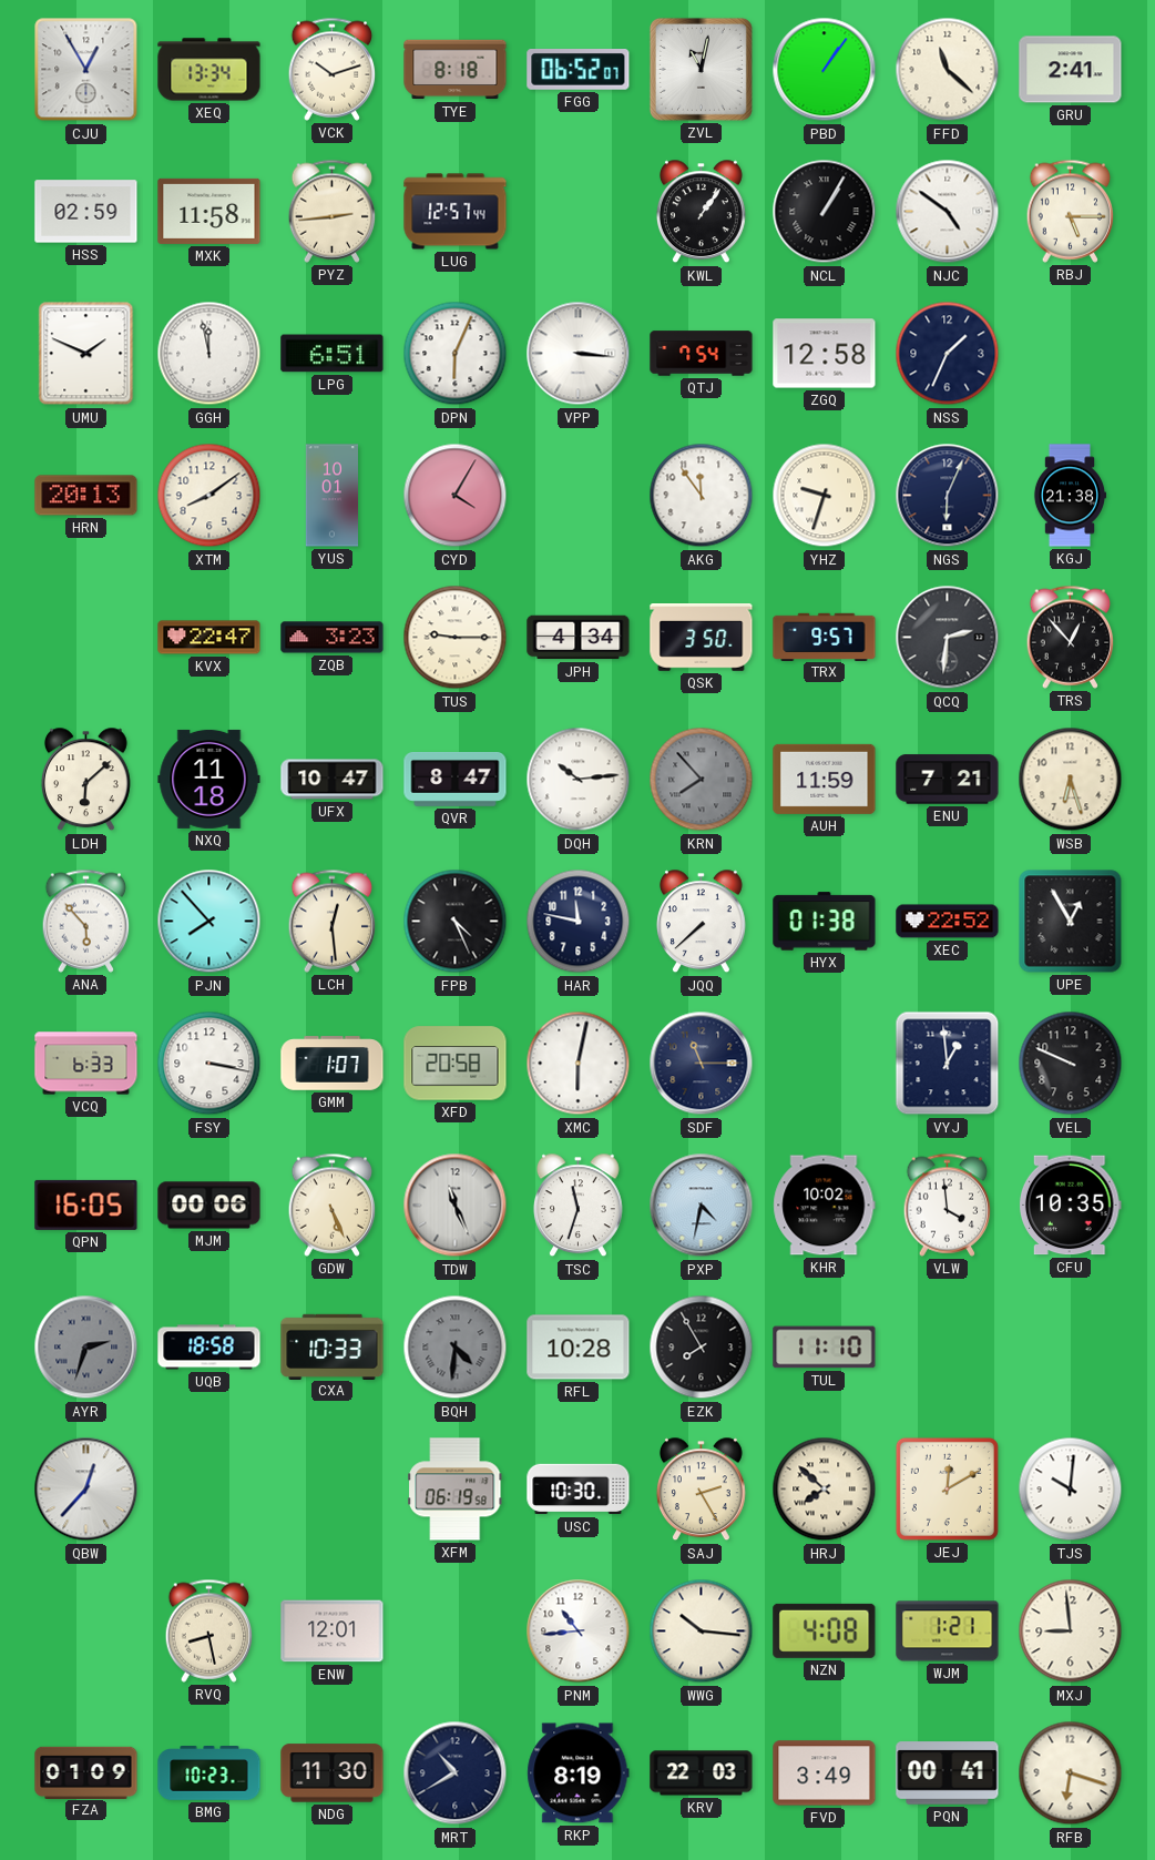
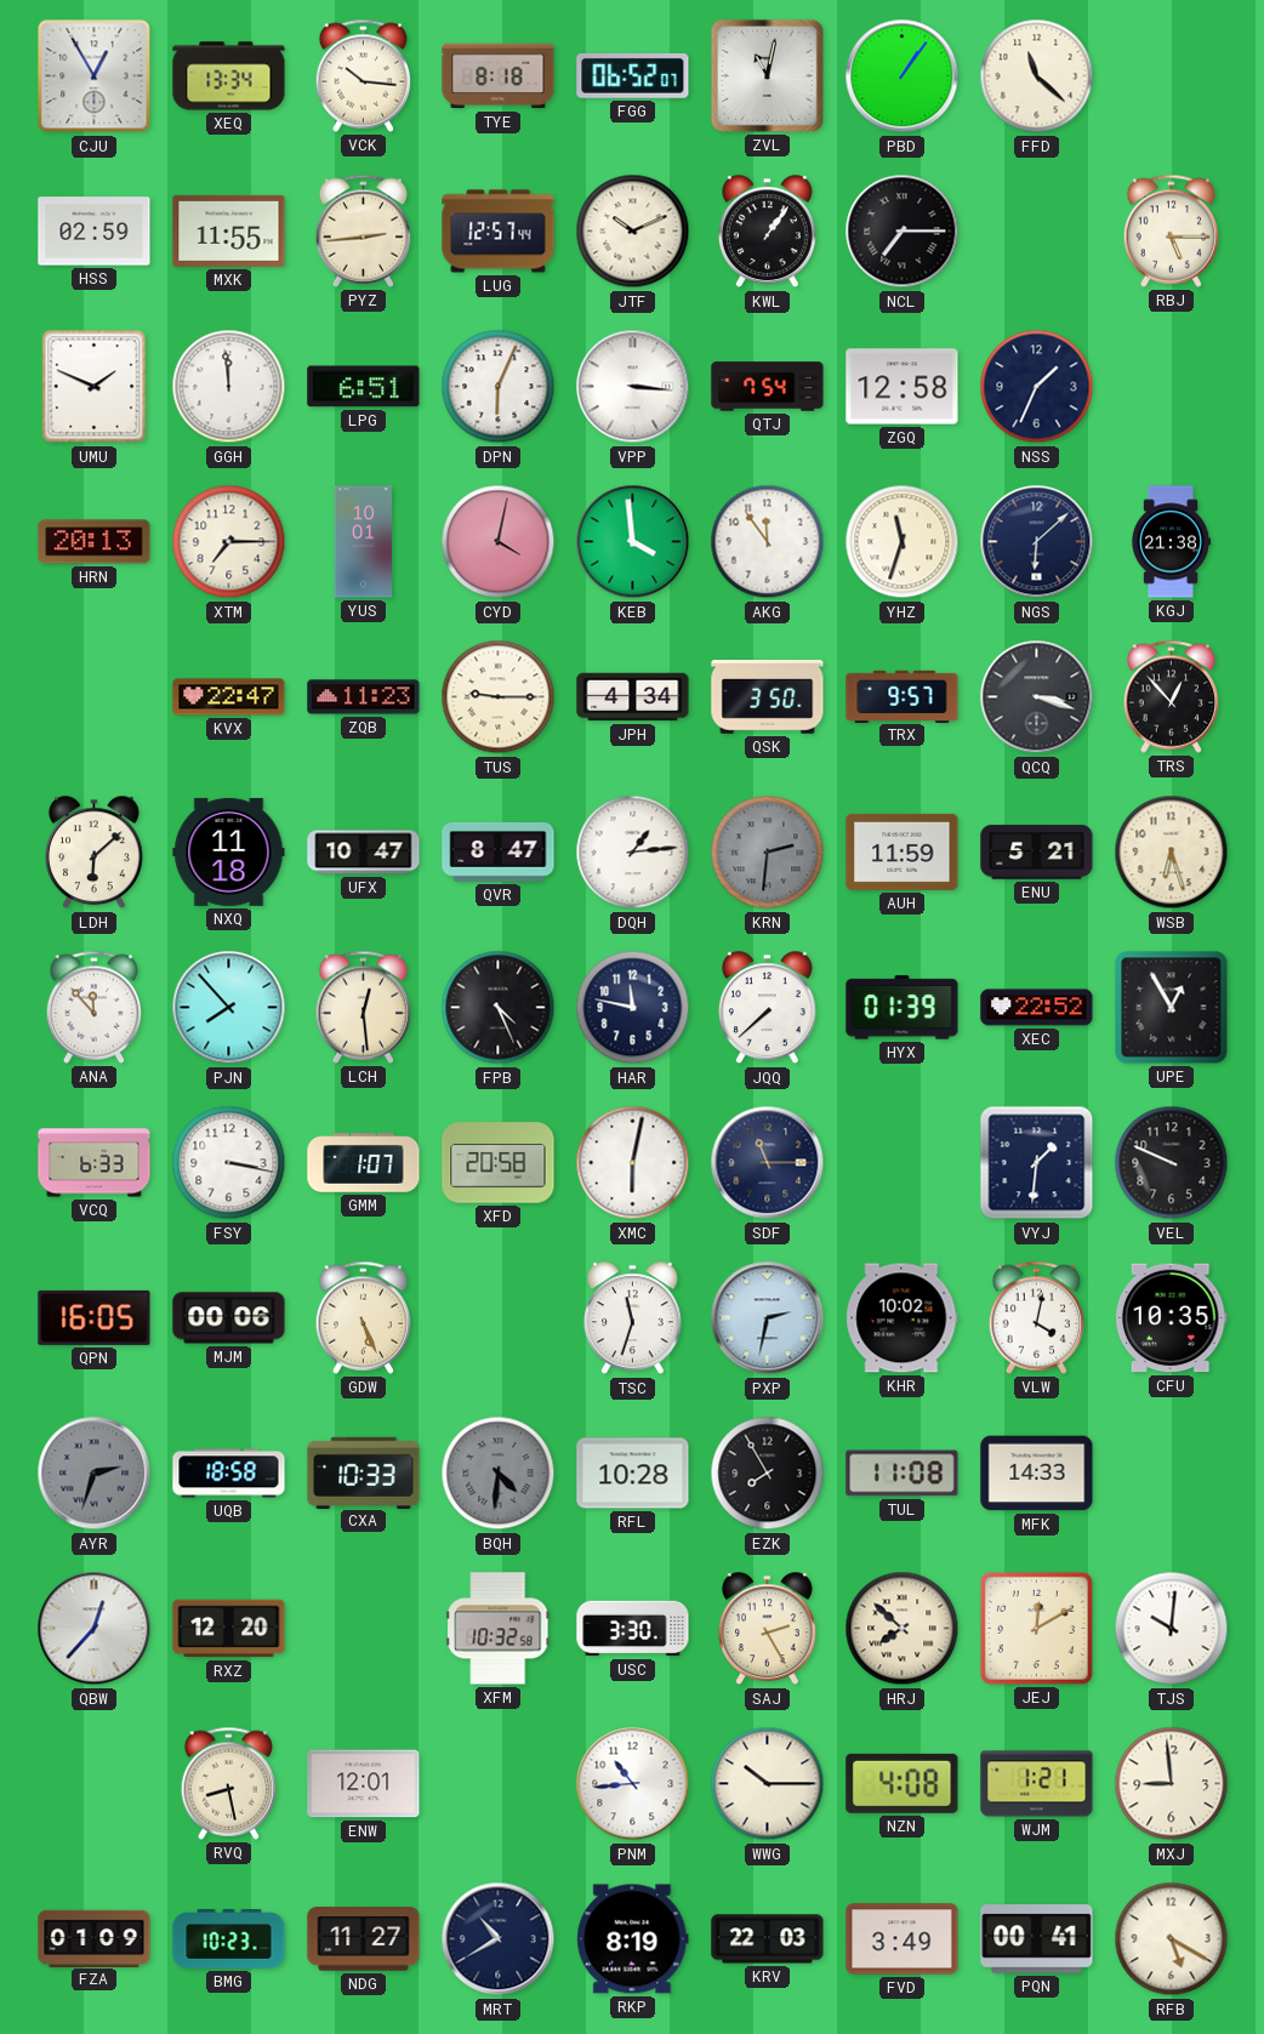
VCK: 10:12 -> 10:16
GRU: 2:41 -> none
MXK: 11:58 -> 11:55
JTF: none -> 10:11
NCL: 1:05 -> 7:15
NJC: 4:51 -> none
GGH: 11:58 -> 11:59
XTM: 8:09 -> 7:15
CYD: 4:05 -> 4:02
KEB: none -> 3:59
YHZ: 9:33 -> 11:33
NGS: 6:04 -> 6:08
ZQB: 3:23 -> 11:23
QCQ: 2:31 -> 3:18
DQH: 10:14 -> 1:14
KRN: 7:53 -> 2:31
ENU: 7:21 -> 5:21
ANA: 5:53 -> 11:53
HYX: 01:38 -> 01:39
VYJ: 12:59 -> 1:31
TDW: 11:26 -> none
PXP: 4:32 -> 2:32
VLW: 3:59 -> 4:02
TUL: 11:10 -> 11:08
MFK: none -> 14:33
RXZ: none -> 12:20
XFM: 06:19 -> 10:32
USC: 10:30 -> 3:30
WWG: 10:16 -> 10:15
NDG: 11:30 -> 11:27
RFB: 6:18 -> 5:20
